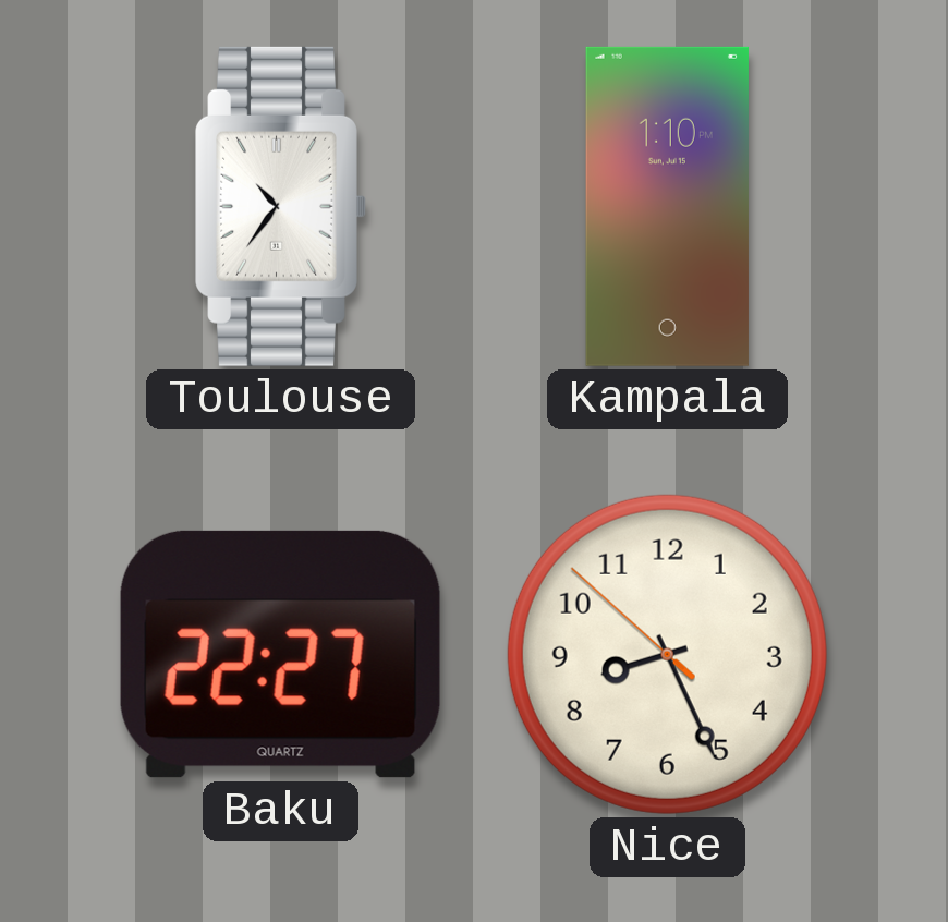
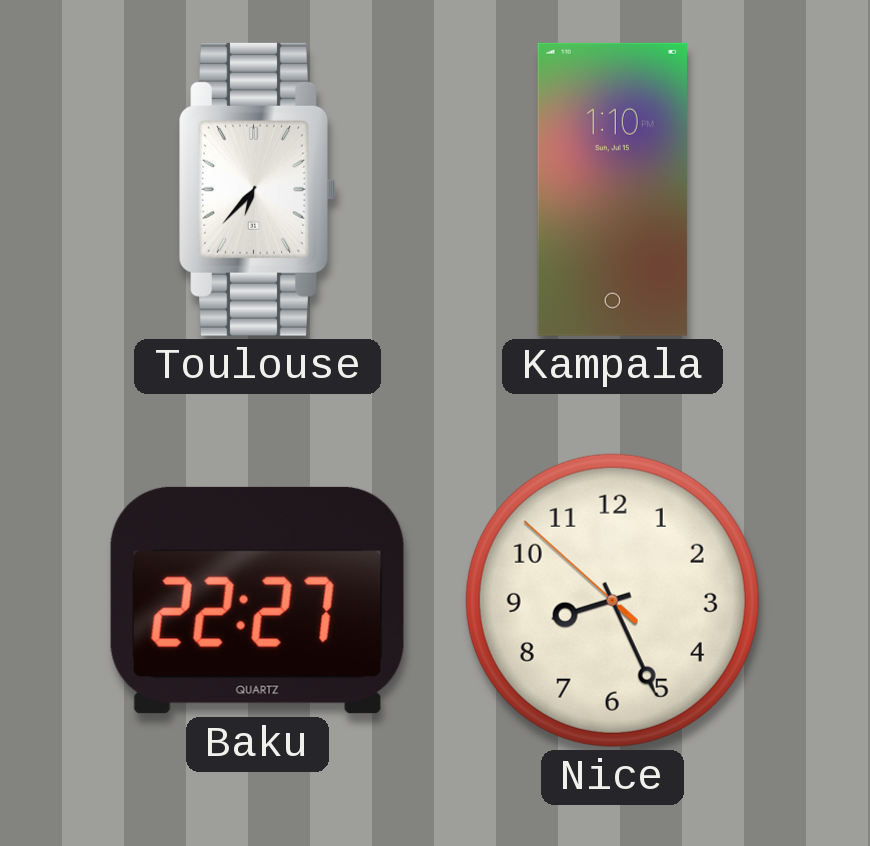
Toulouse: 10:36 -> 6:37
